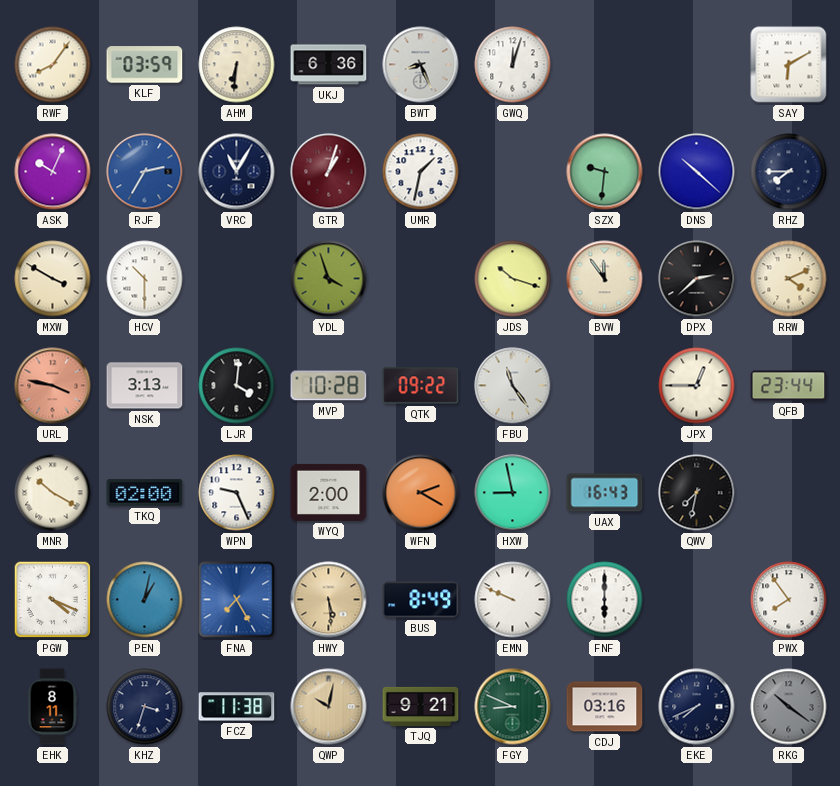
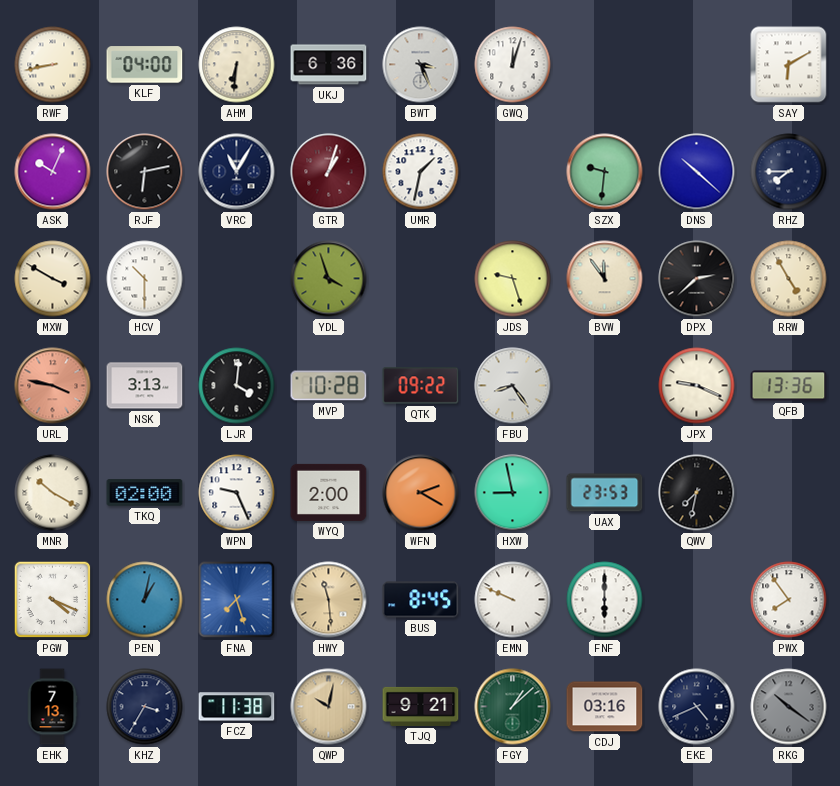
RWF: 8:06 -> 8:43
KLF: 03:59 -> 04:00
BWT: 8:26 -> 3:26
RJF: 2:35 -> 6:13
RJF dial: blue -> black
JDS: 10:18 -> 9:27
RRW: 4:11 -> 4:55
FBU: 11:24 -> 8:24
JPX: 12:45 -> 9:19
QFB: 23:44 -> 13:36
UAX: 16:43 -> 23:53
FNA: 7:25 -> 7:27
HWY: 5:29 -> 11:29
BUS: 8:49 -> 8:45
EHK: 8:11 -> 7:13
KHZ: 3:33 -> 3:35
FGY: 8:49 -> 1:08
EKE: 7:41 -> 4:41
